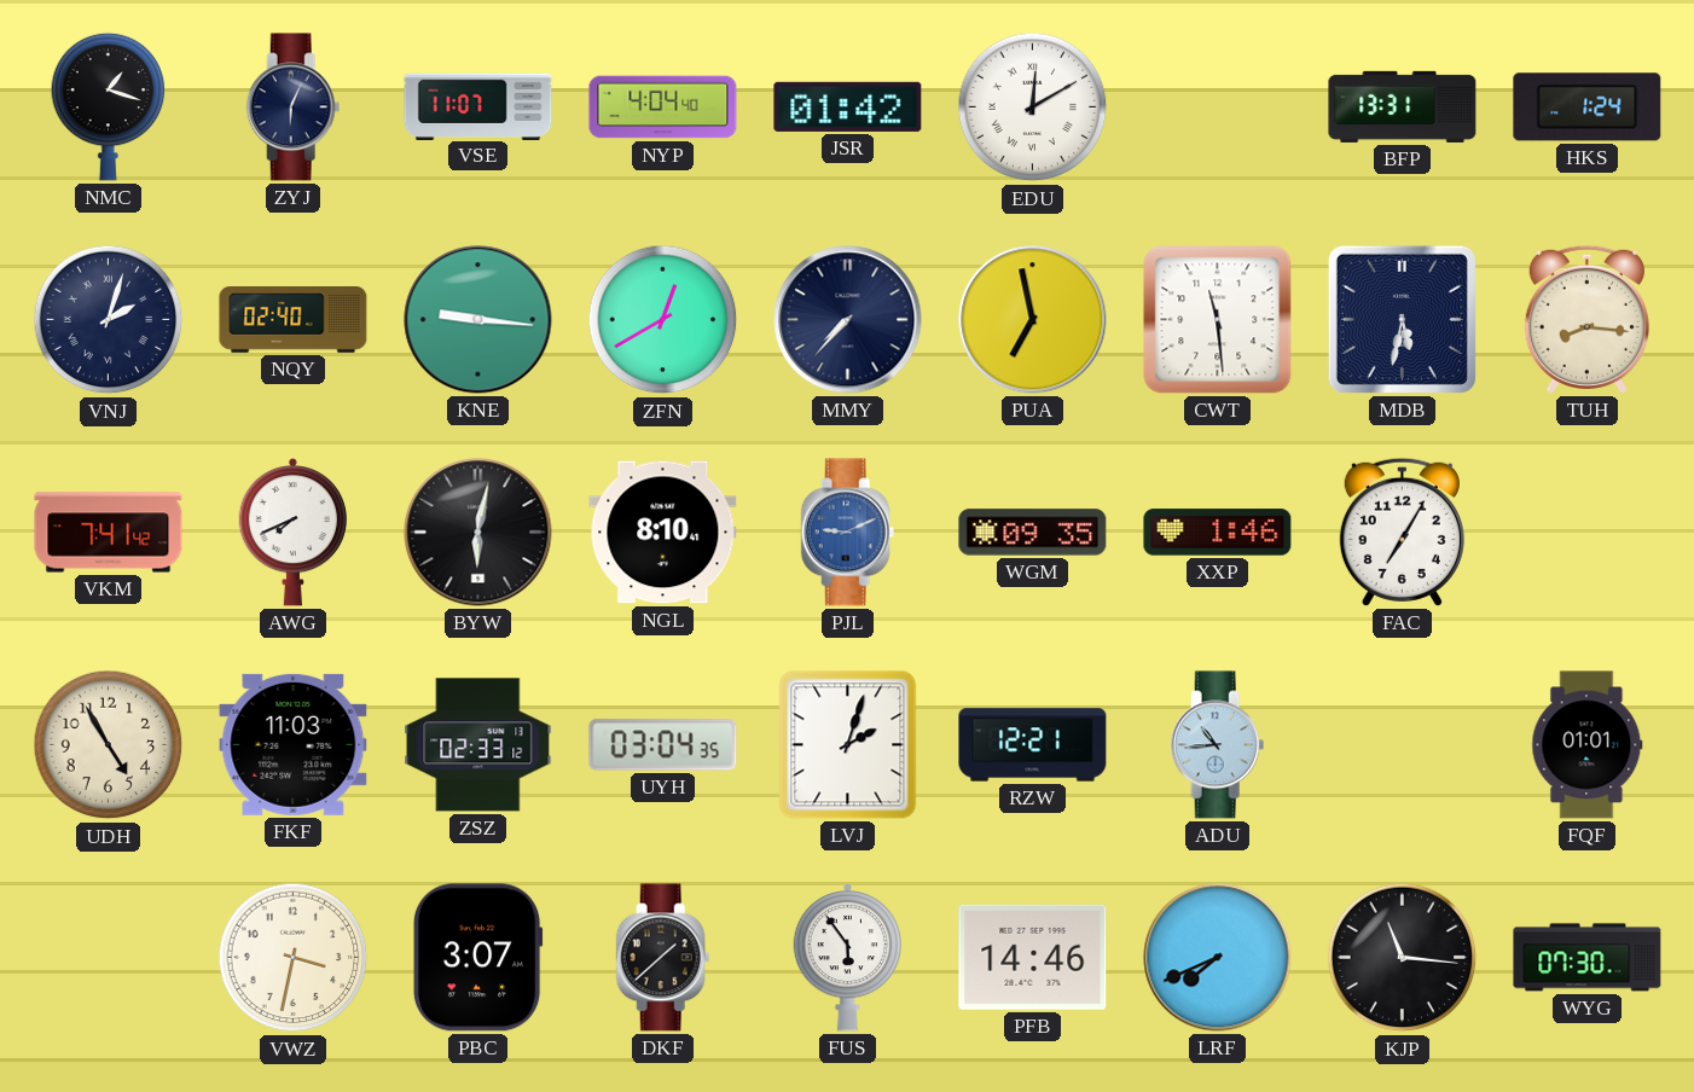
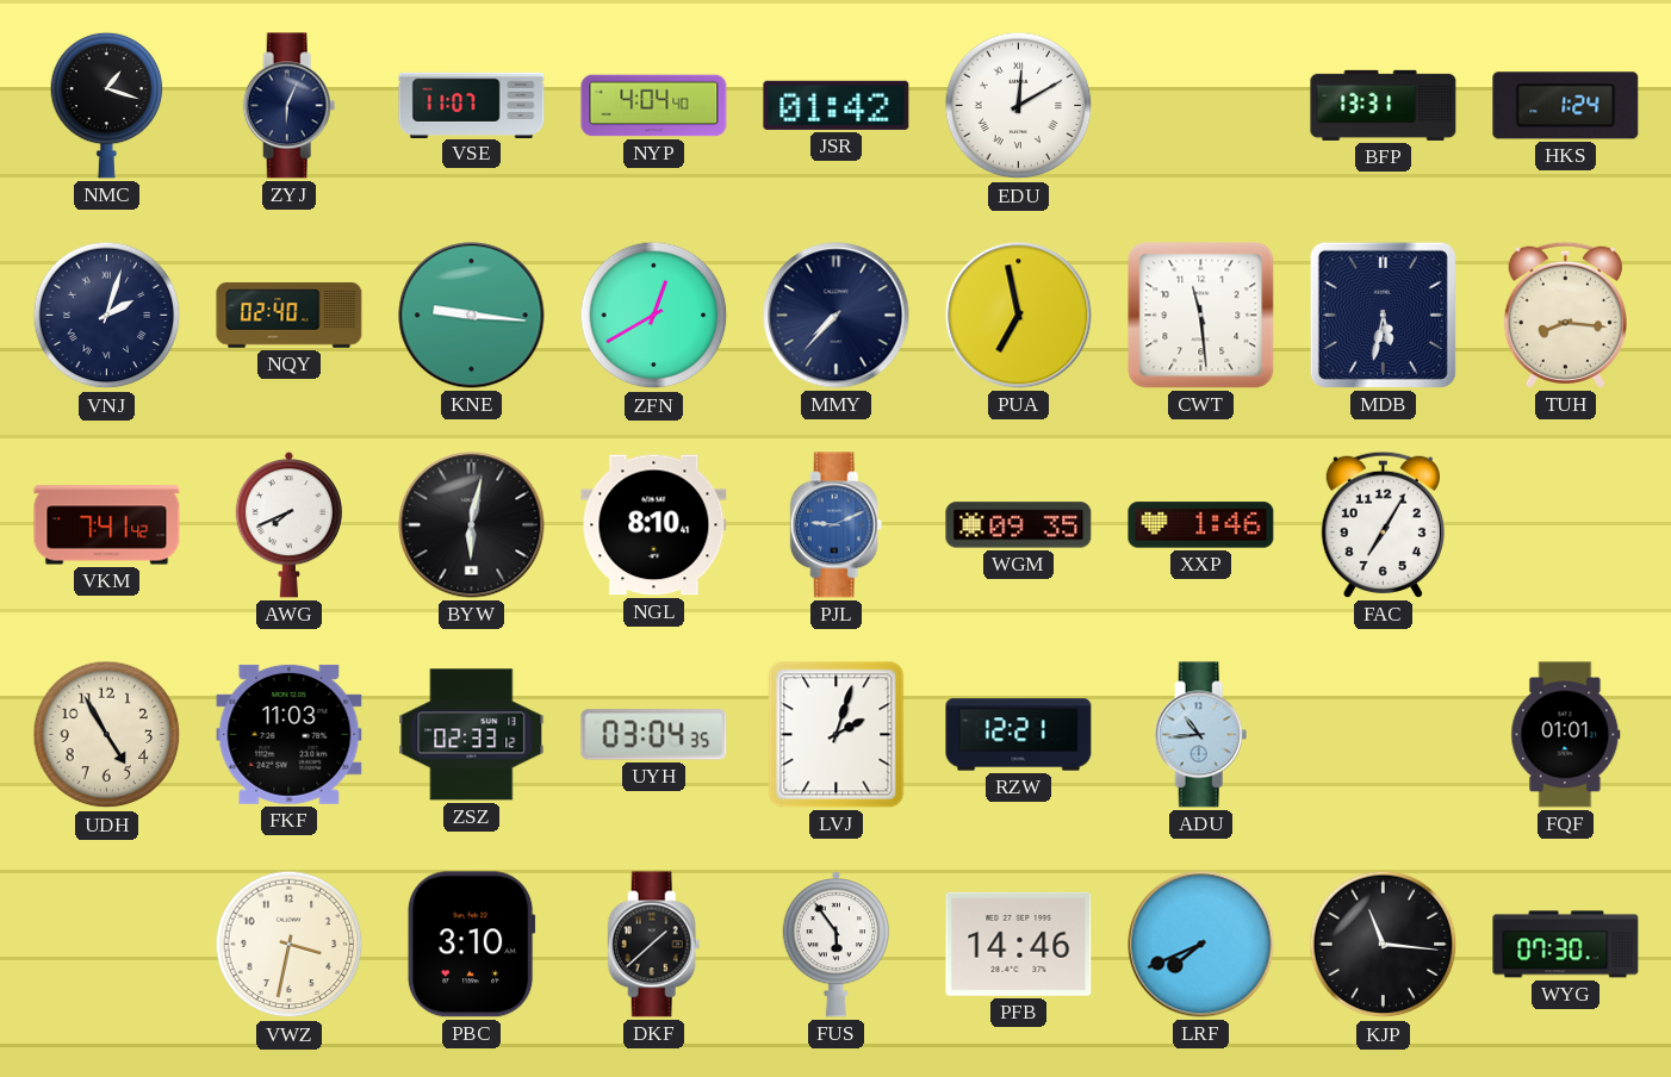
PBC: 3:07 -> 3:10
